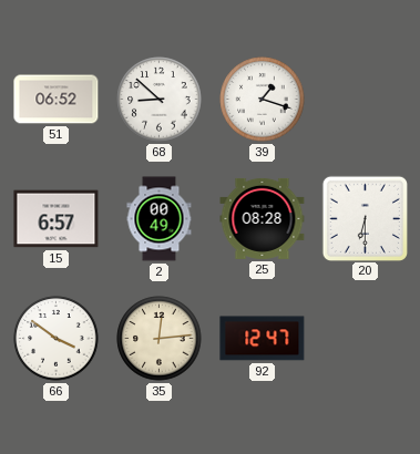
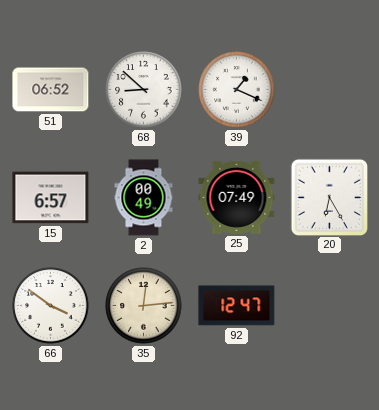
39: 1:18 -> 1:19
25: 08:28 -> 07:49
20: 6:30 -> 6:25
